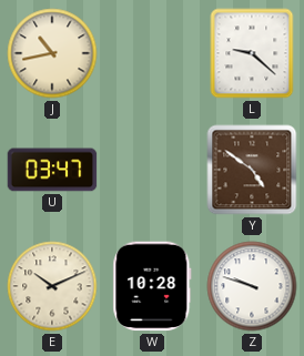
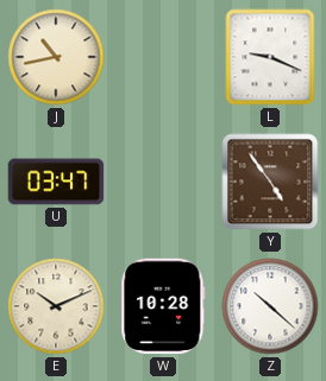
L: 9:22 -> 9:19
Y: 4:51 -> 4:54
Z: 9:48 -> 10:22
